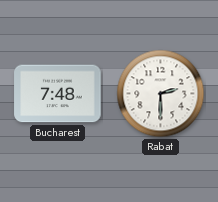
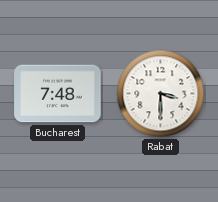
Rabat: 2:30 -> 3:30
